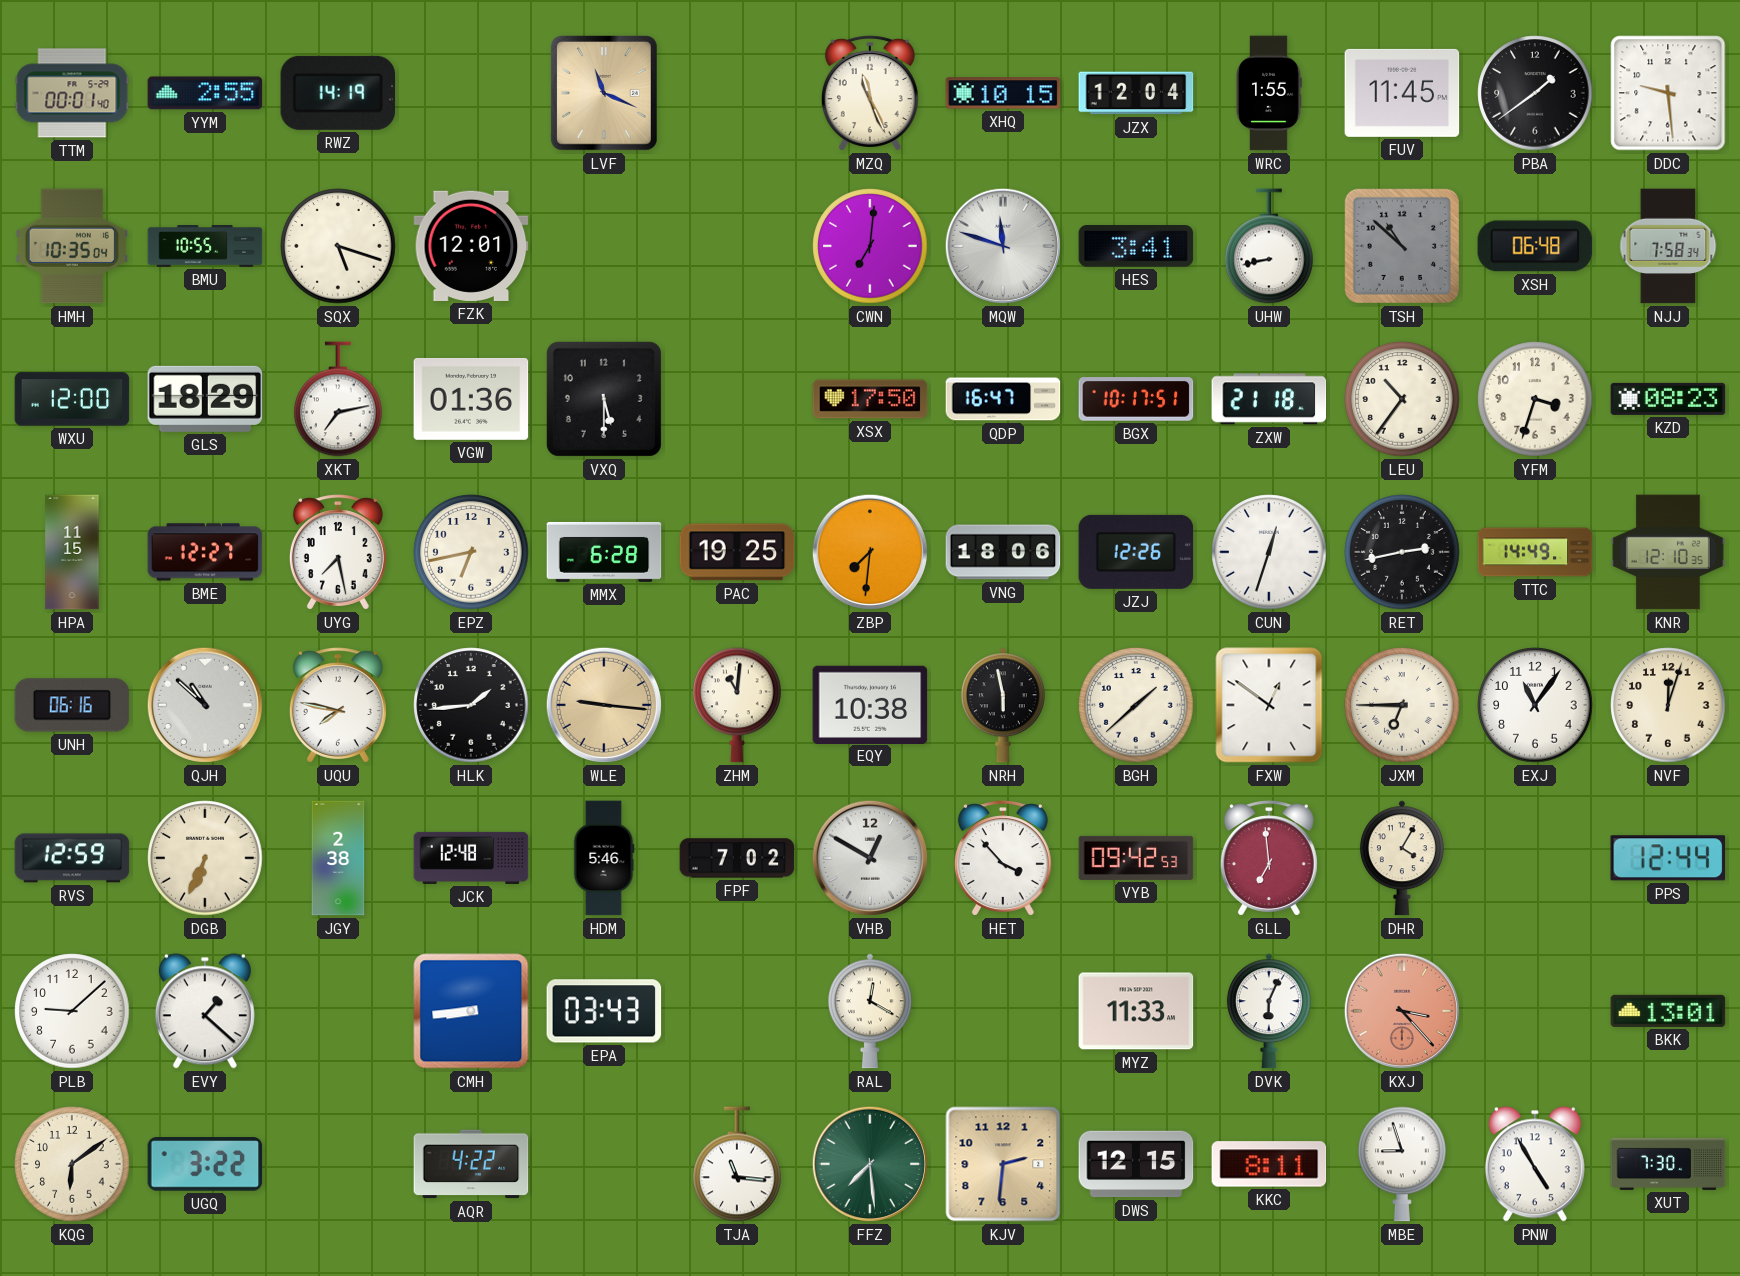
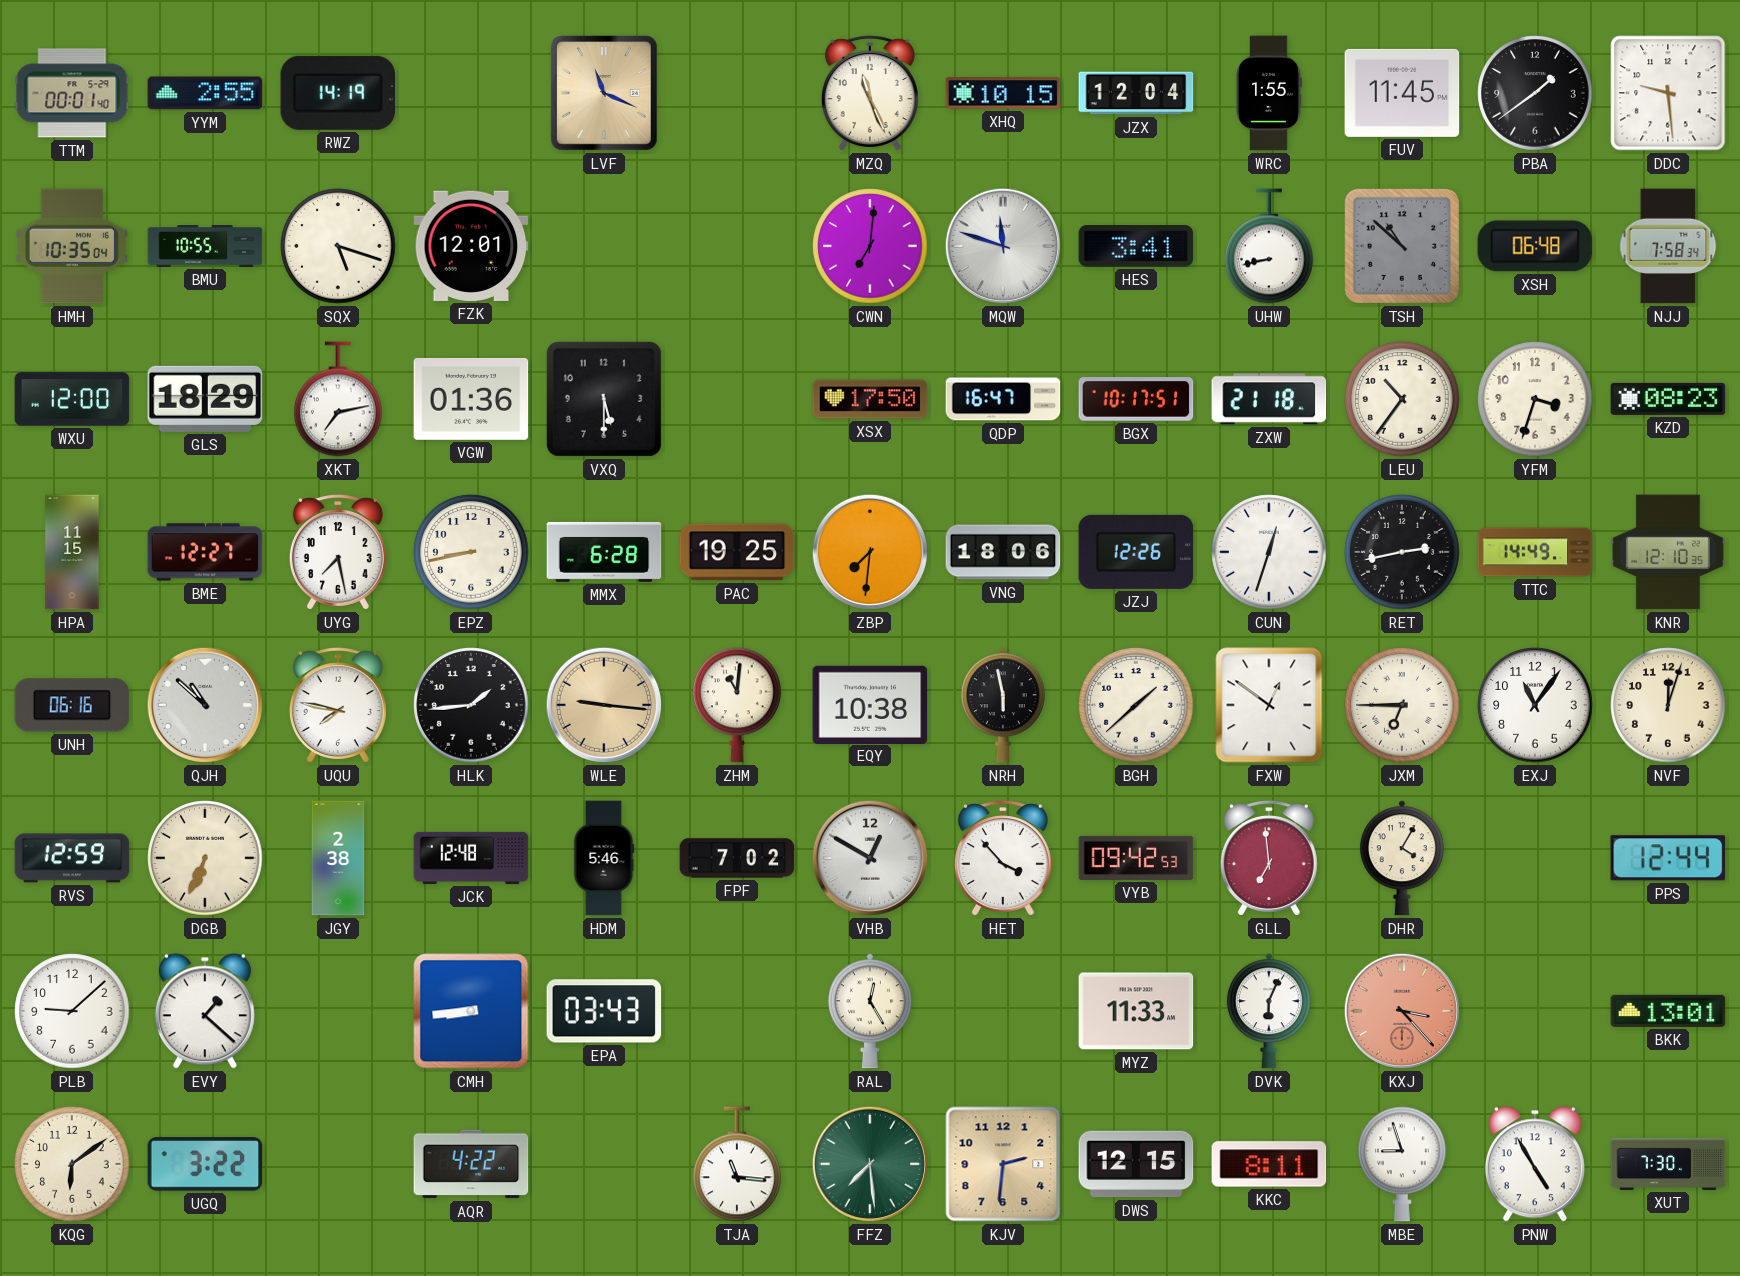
EPZ: 6:43 -> 8:43
RAL: 12:20 -> 12:25
